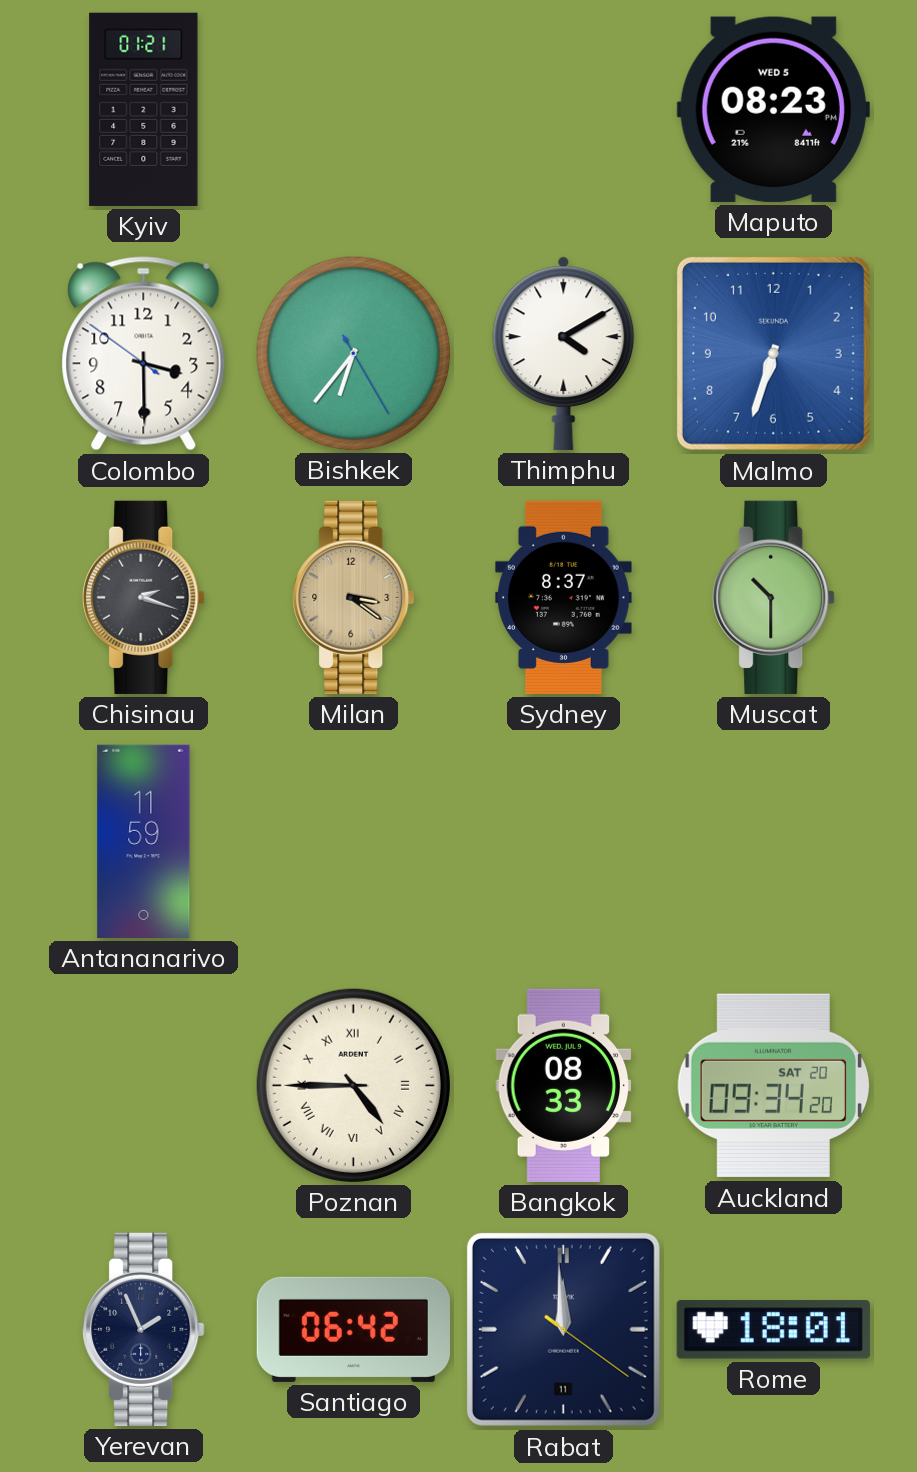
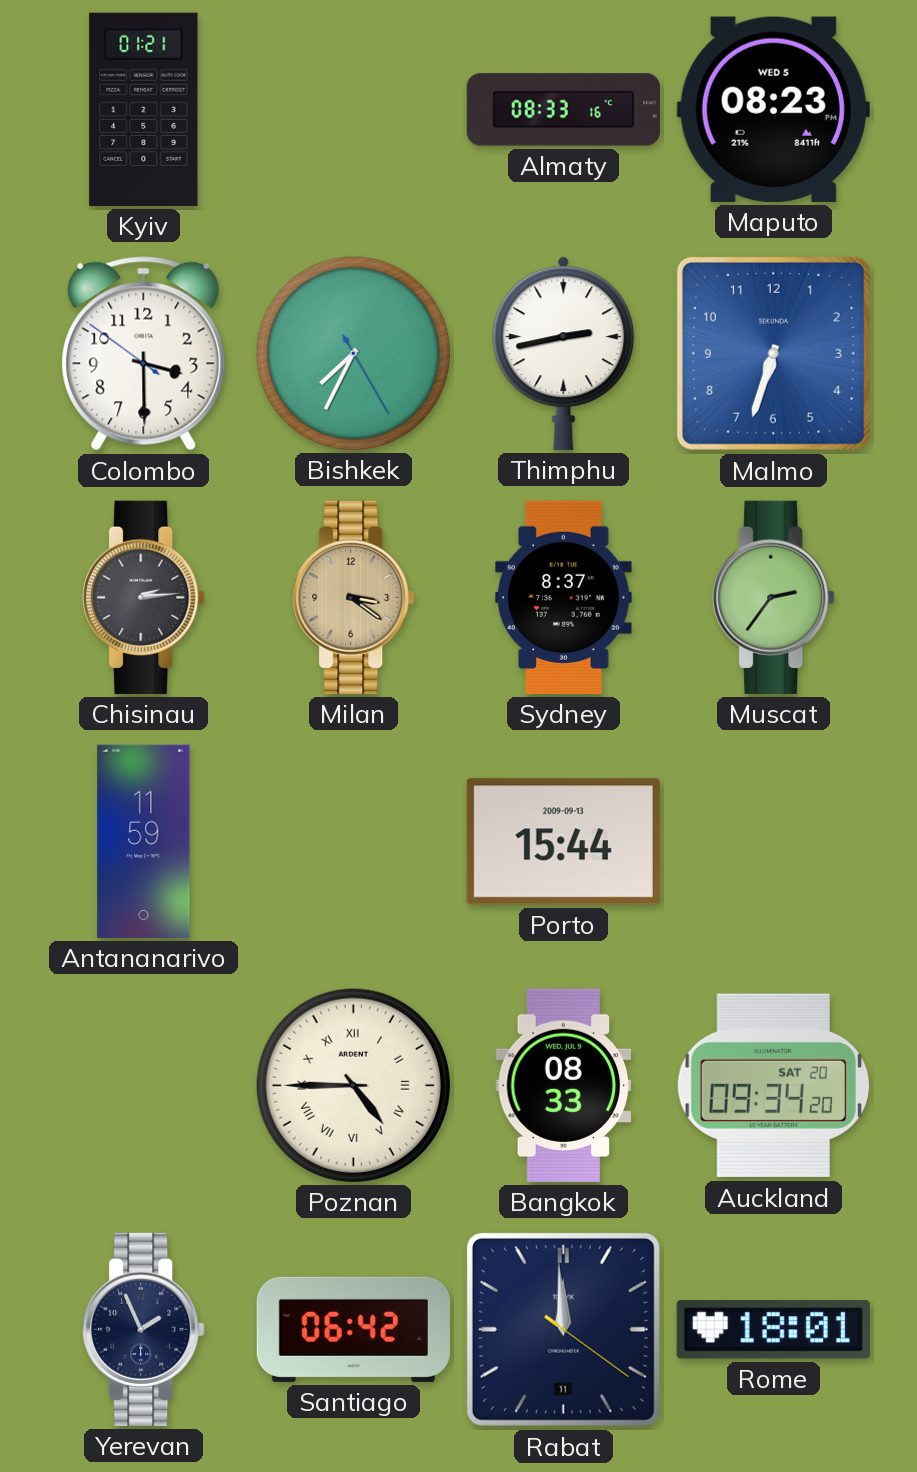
Almaty: none -> 08:33
Bishkek: 6:36 -> 7:34
Thimphu: 4:10 -> 2:43
Chisinau: 2:18 -> 2:14
Muscat: 10:30 -> 2:36
Porto: none -> 15:44
